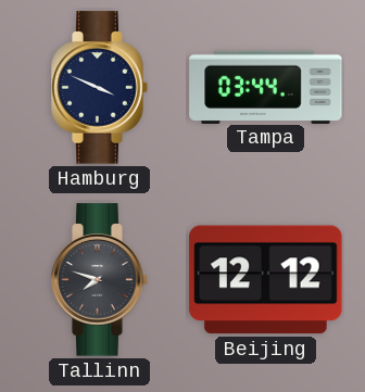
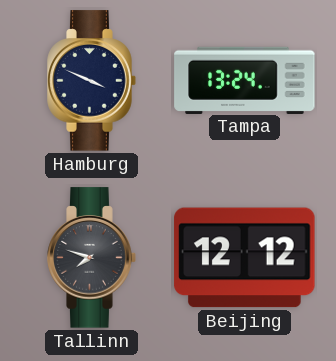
Tampa: 03:44 -> 13:24
